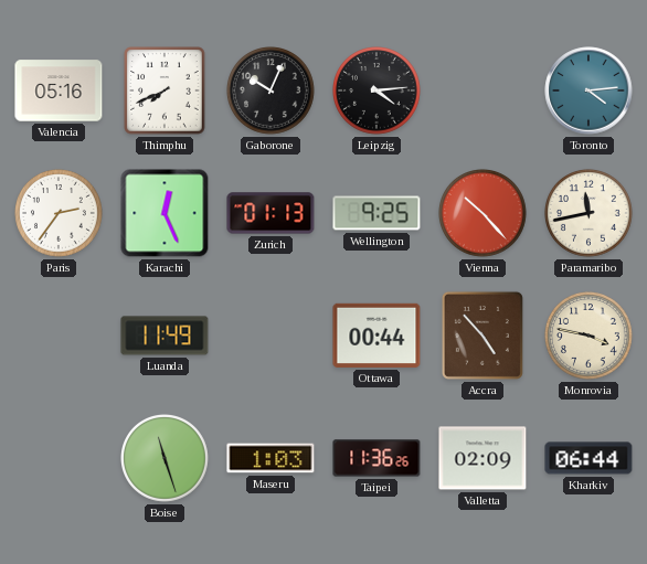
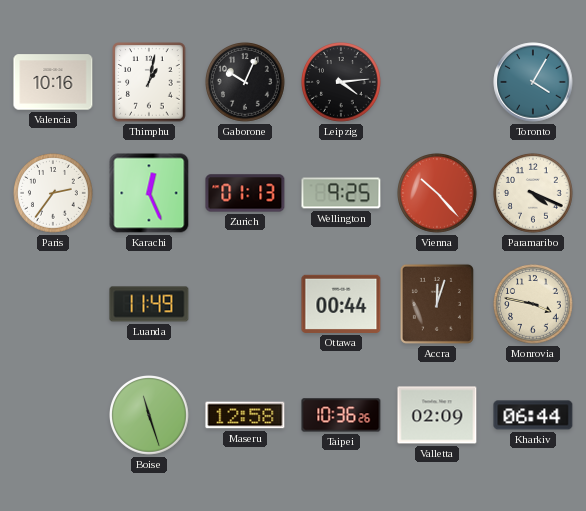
Valencia: 05:16 -> 10:16
Thimphu: 7:41 -> 1:02
Toronto: 4:14 -> 4:05
Paramaribo: 11:43 -> 4:19
Accra: 4:53 -> 12:03
Maseru: 1:03 -> 12:58
Taipei: 11:36 -> 10:36
